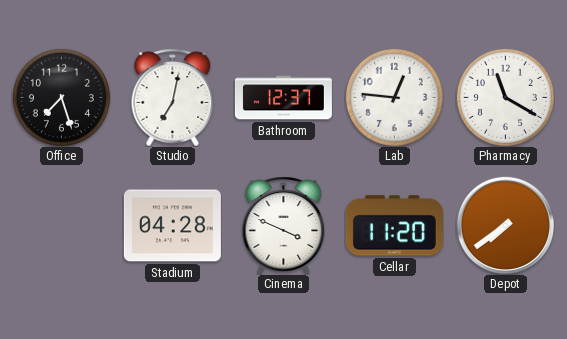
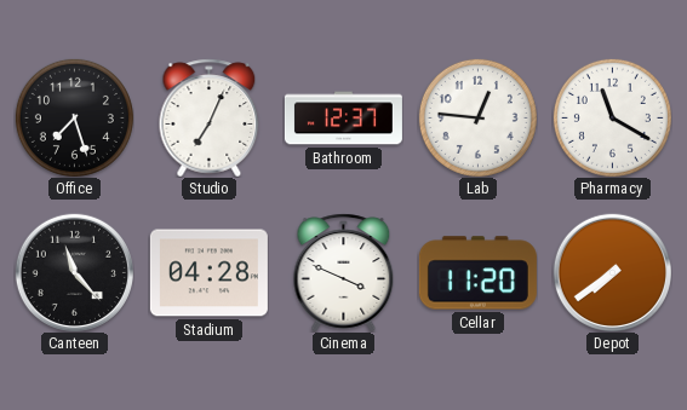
Studio: 7:02 -> 7:04
Canteen: none -> 11:23
